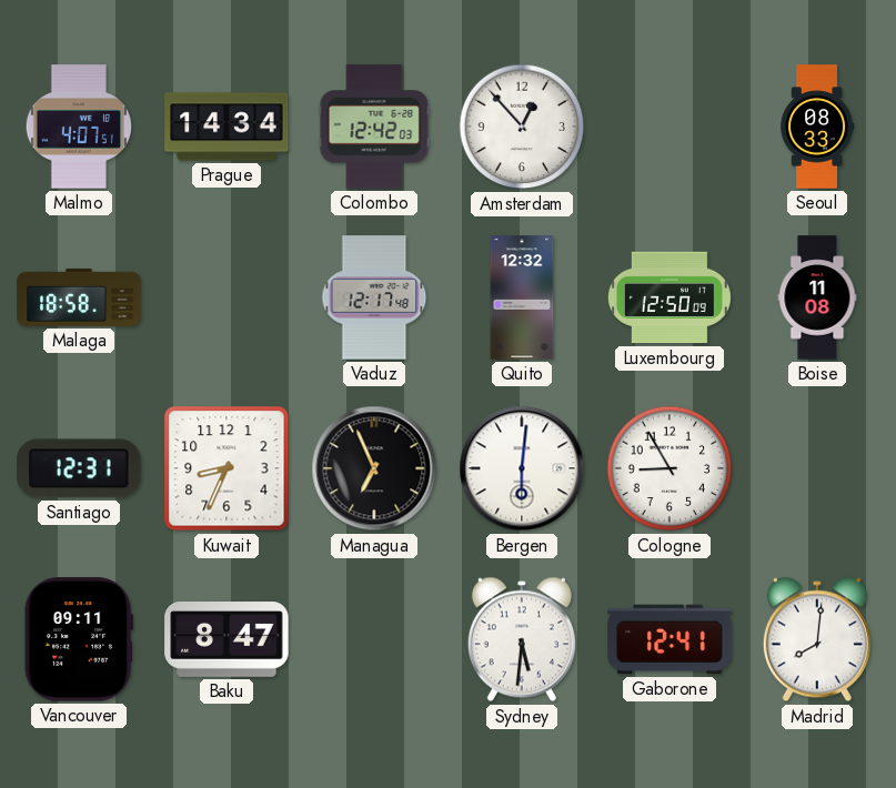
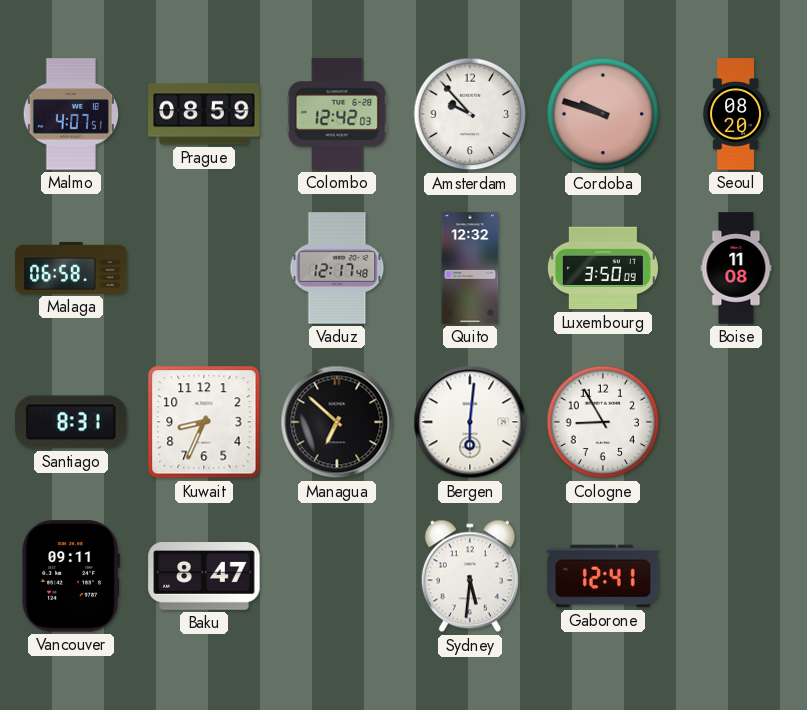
Prague: 14:34 -> 08:59
Amsterdam: 12:53 -> 9:53
Cordoba: none -> 9:48
Seoul: 08:33 -> 08:20
Malaga: 18:58 -> 06:58
Luxembourg: 12:50 -> 3:50
Santiago: 12:31 -> 8:31
Managua: 6:56 -> 6:52
Madrid: 8:01 -> none
